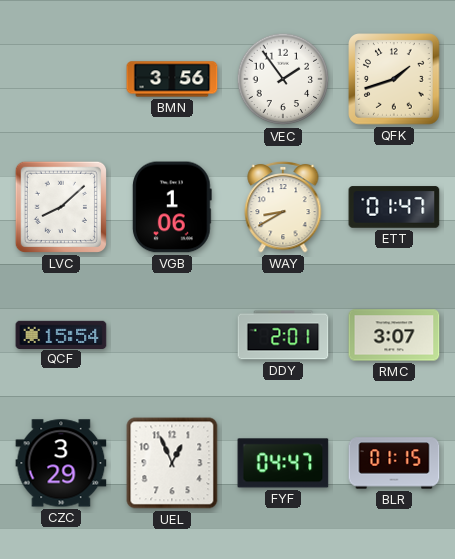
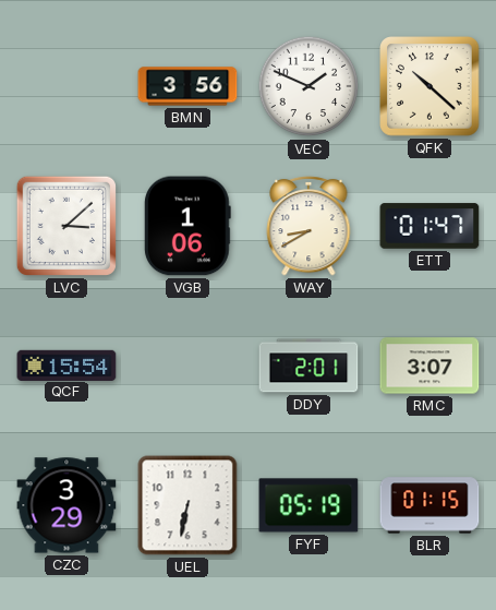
VEC: 1:54 -> 1:49
QFK: 1:42 -> 10:22
LVC: 8:08 -> 3:08
UEL: 12:56 -> 6:32
FYF: 04:47 -> 05:19
